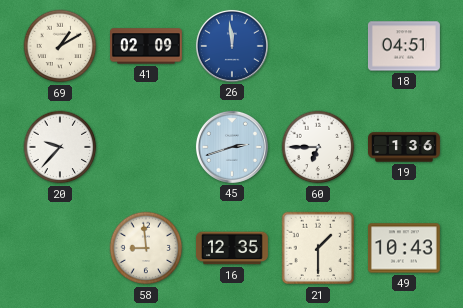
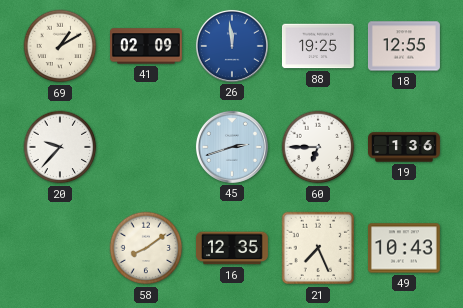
88: none -> 19:25
18: 04:51 -> 12:55
58: 8:59 -> 8:09
21: 1:30 -> 7:26
